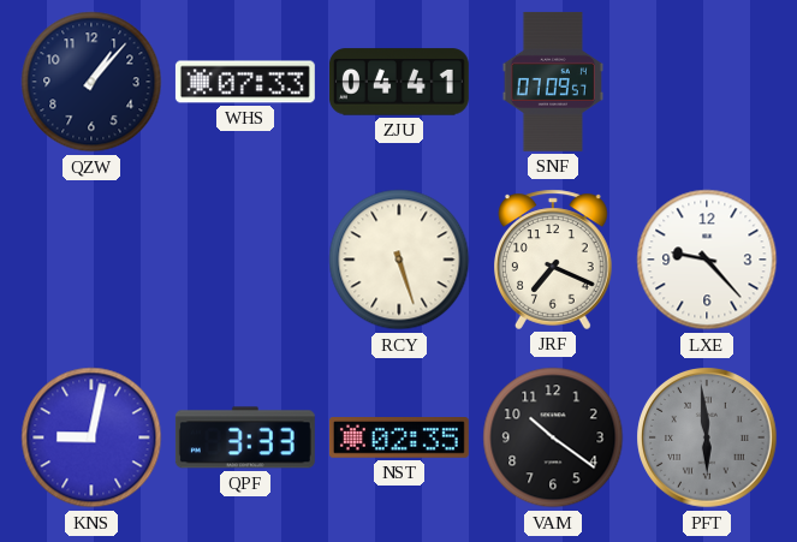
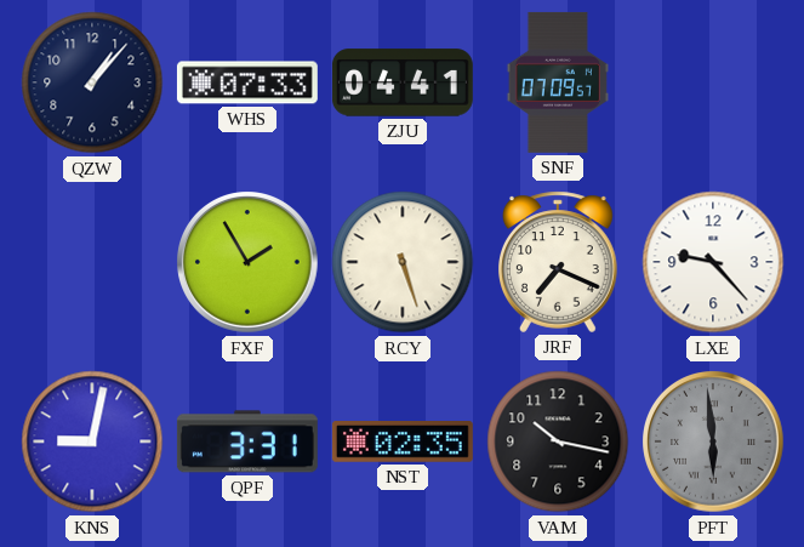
FXF: none -> 1:55
QPF: 3:33 -> 3:31
VAM: 10:21 -> 10:17
